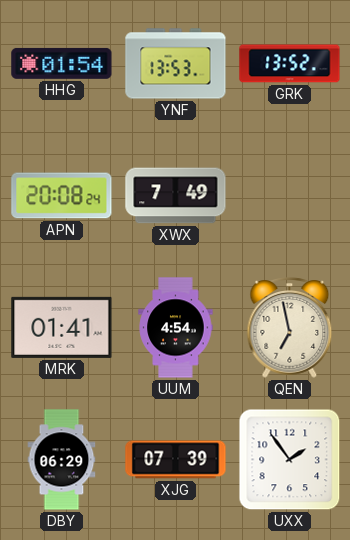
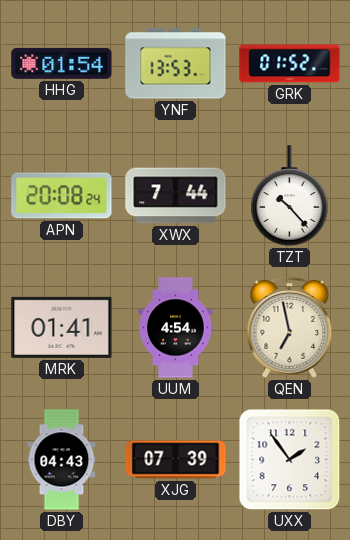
GRK: 13:52 -> 01:52
XWX: 7:49 -> 7:44
TZT: none -> 10:23
DBY: 06:29 -> 04:43
